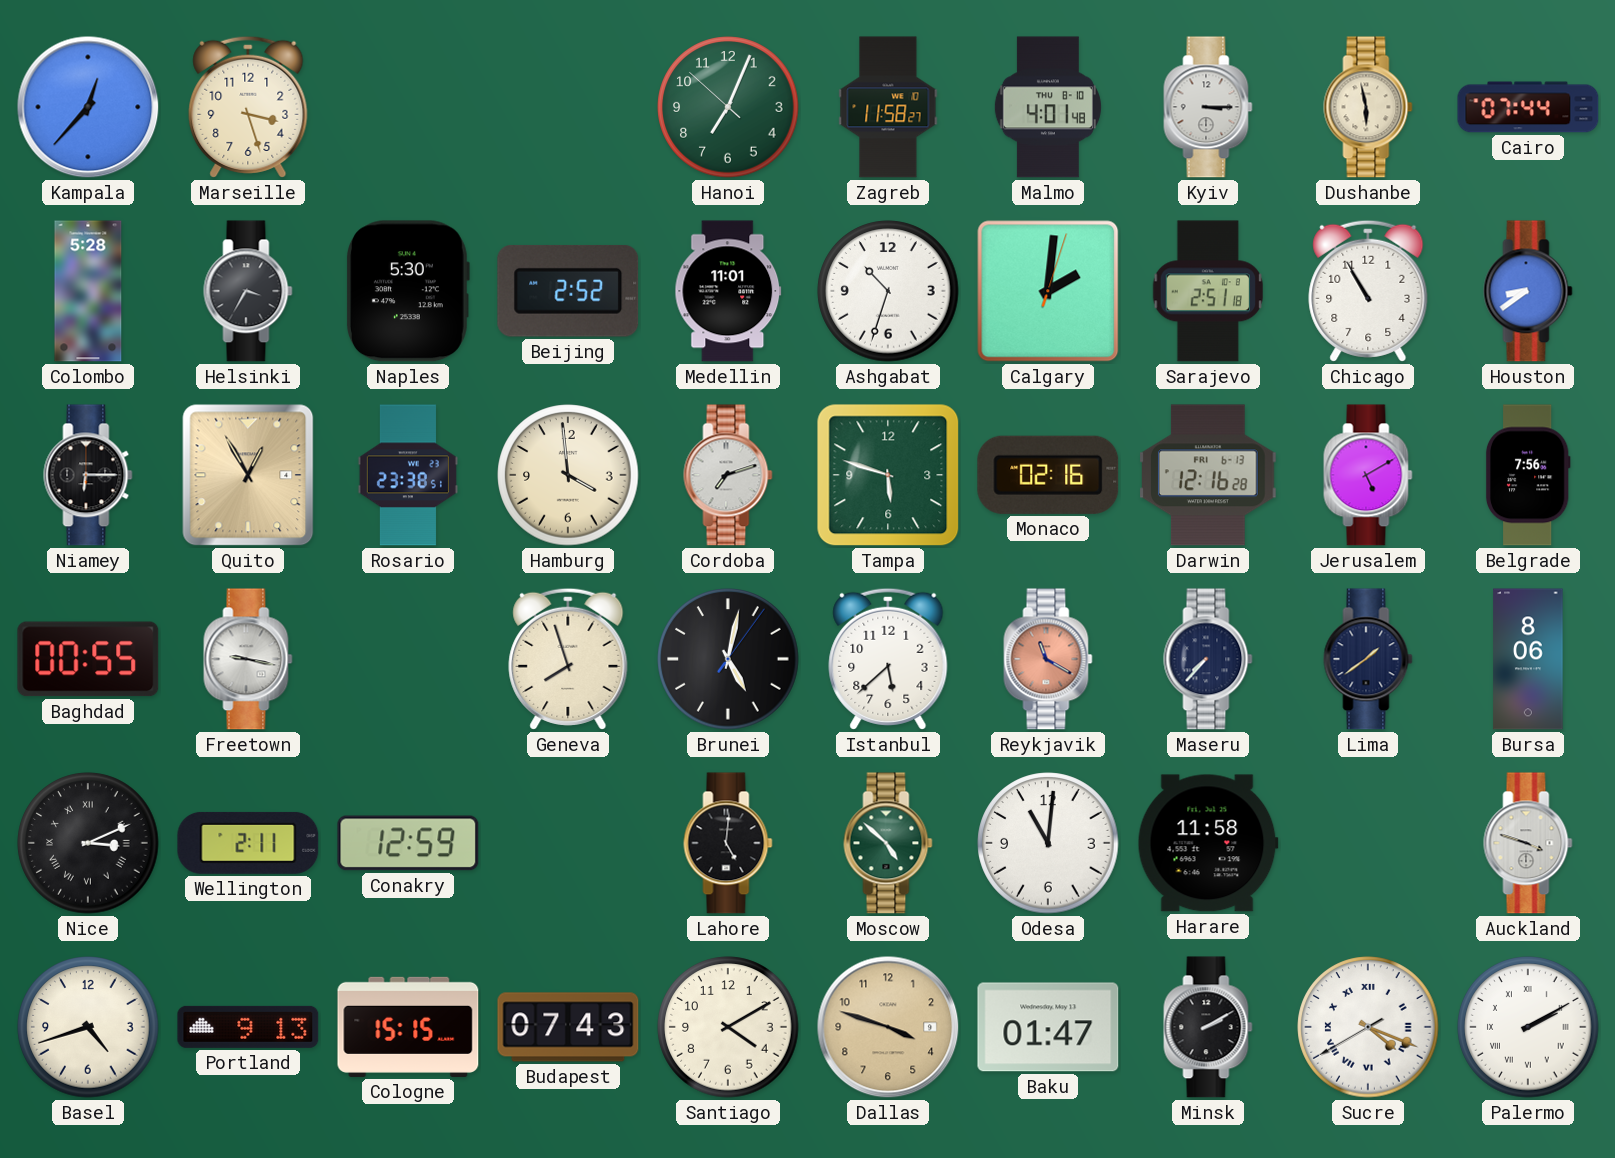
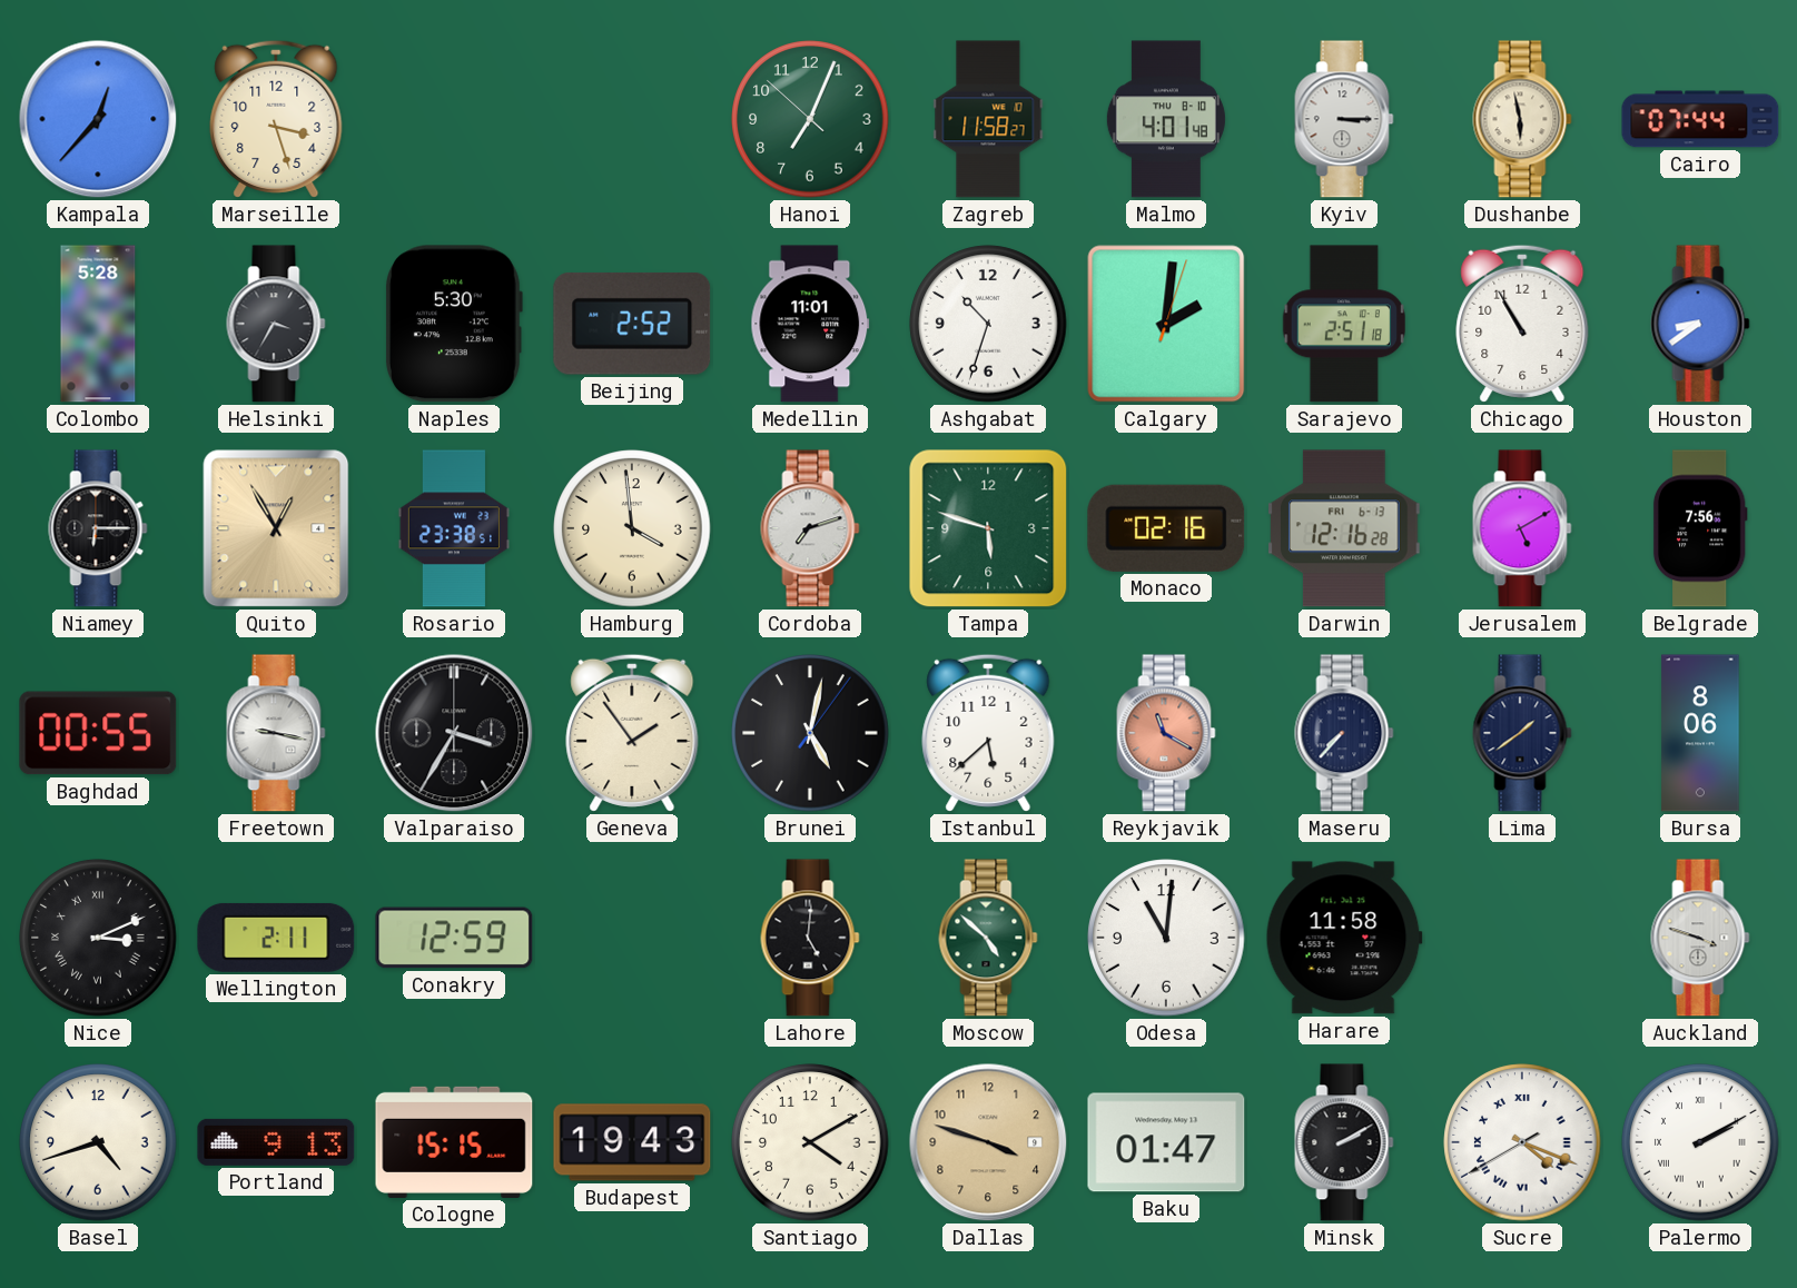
Valparaiso: none -> 3:35
Geneva: 7:57 -> 1:54
Budapest: 07:43 -> 19:43
